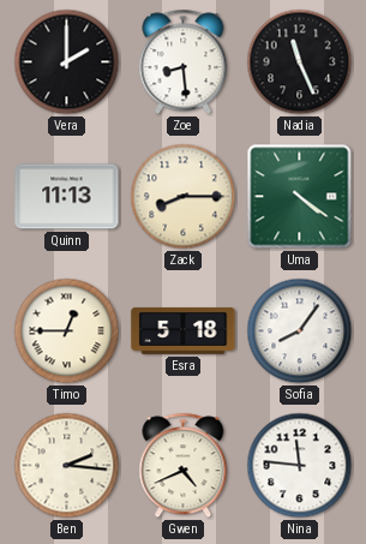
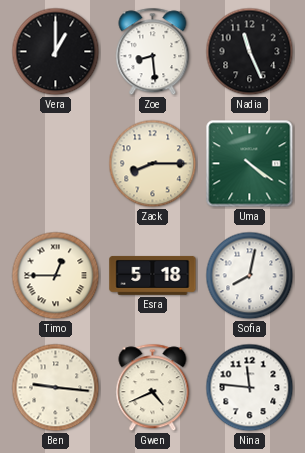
Vera: 2:00 -> 1:00
Quinn: 11:13 -> none
Sofia: 8:06 -> 8:02
Ben: 2:16 -> 9:16
